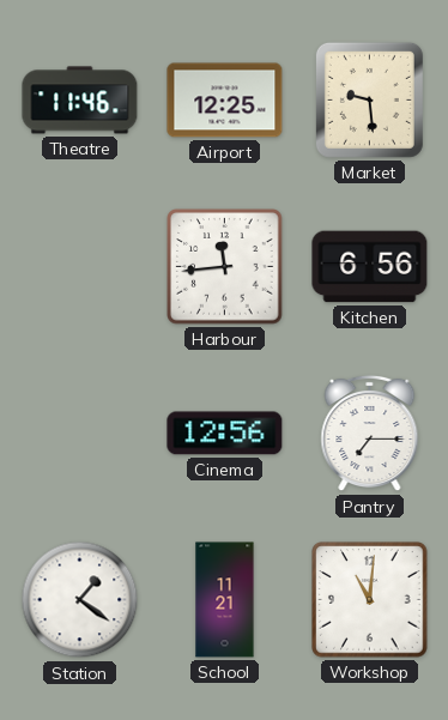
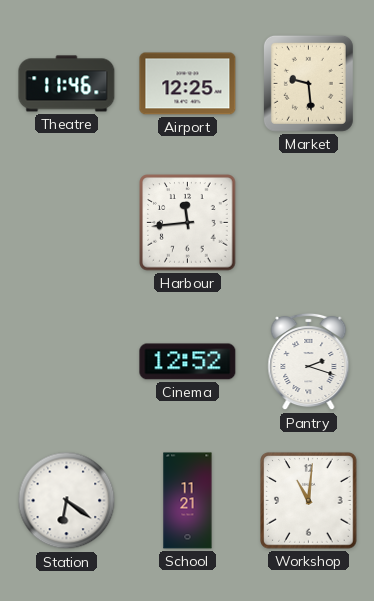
Kitchen: 6:56 -> none
Cinema: 12:56 -> 12:52
Pantry: 7:15 -> 2:18
Station: 1:21 -> 6:21
